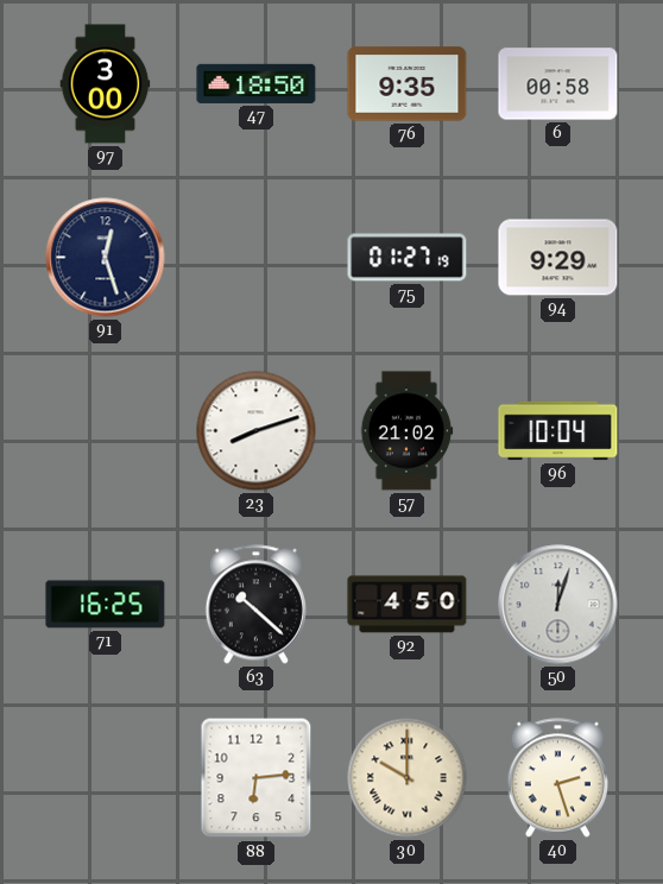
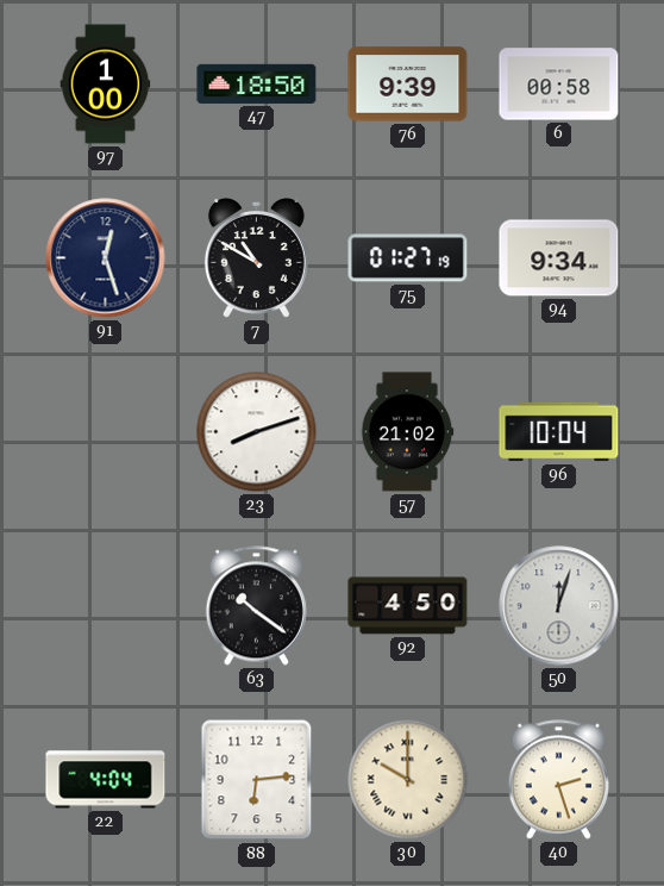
97: 3:00 -> 1:00
76: 9:35 -> 9:39
7: none -> 10:50
94: 9:29 -> 9:34
71: 16:25 -> none
63: 10:22 -> 10:21
22: none -> 4:04
